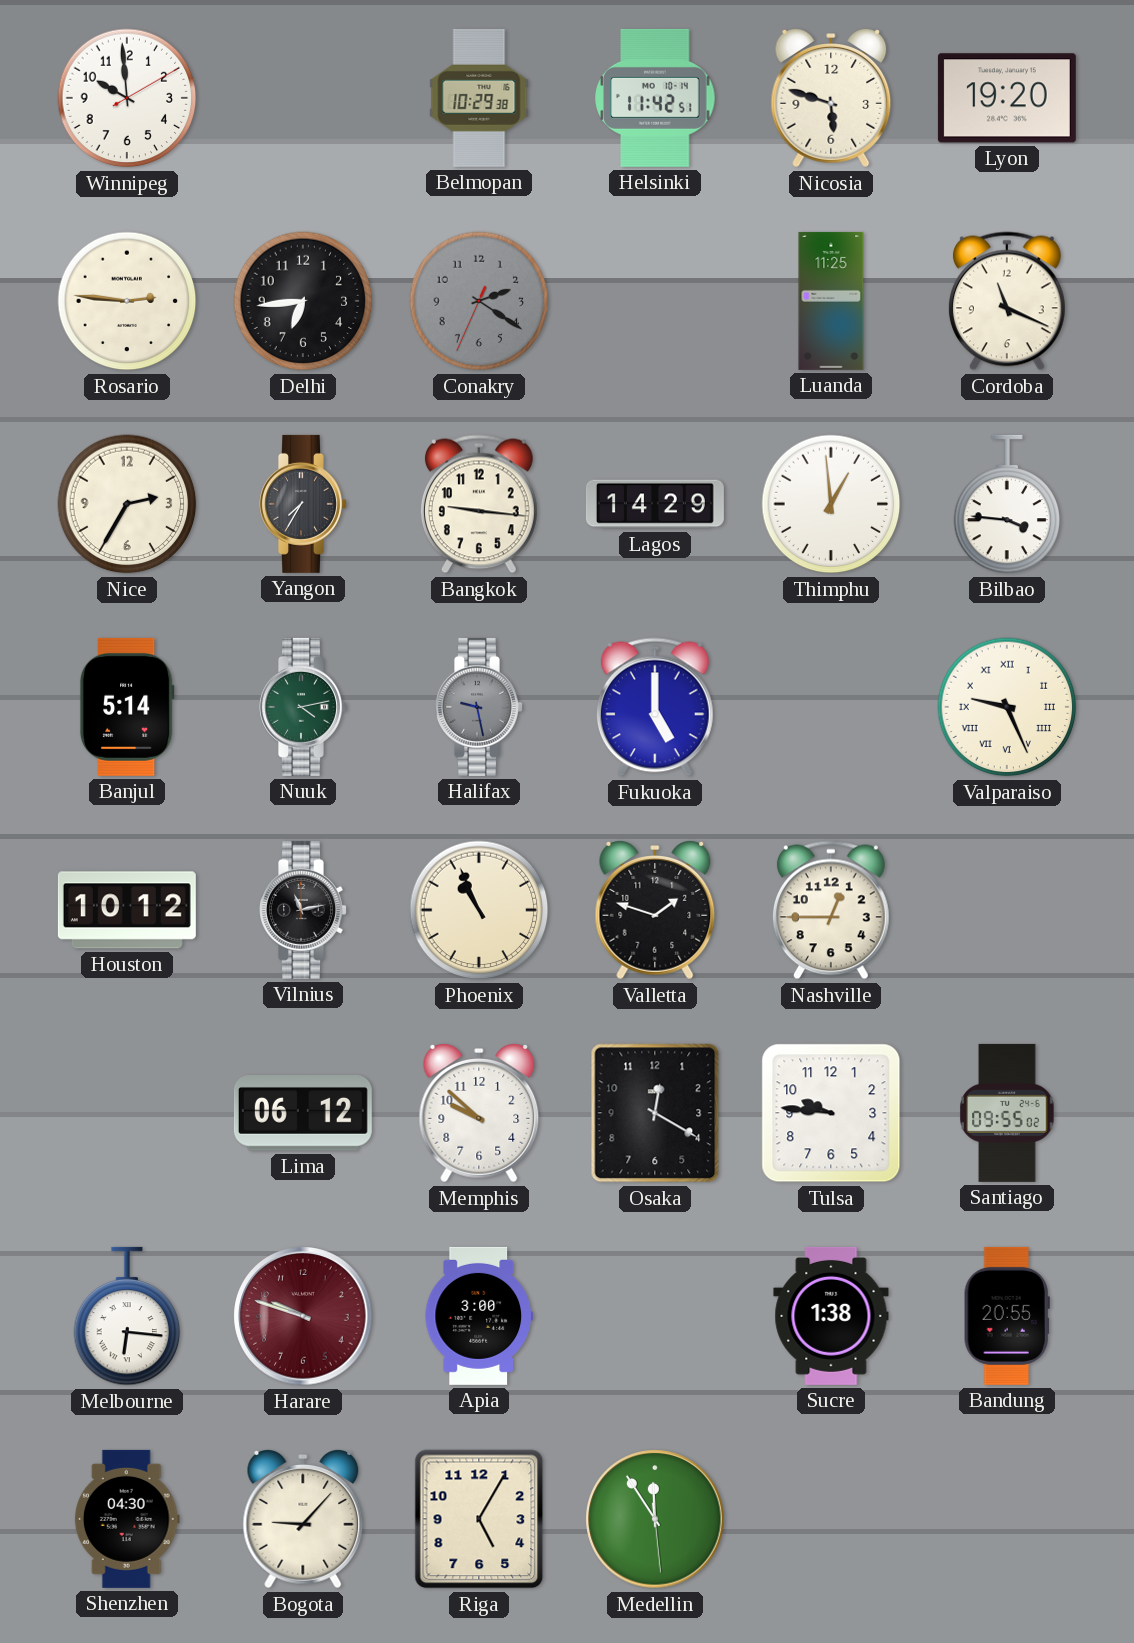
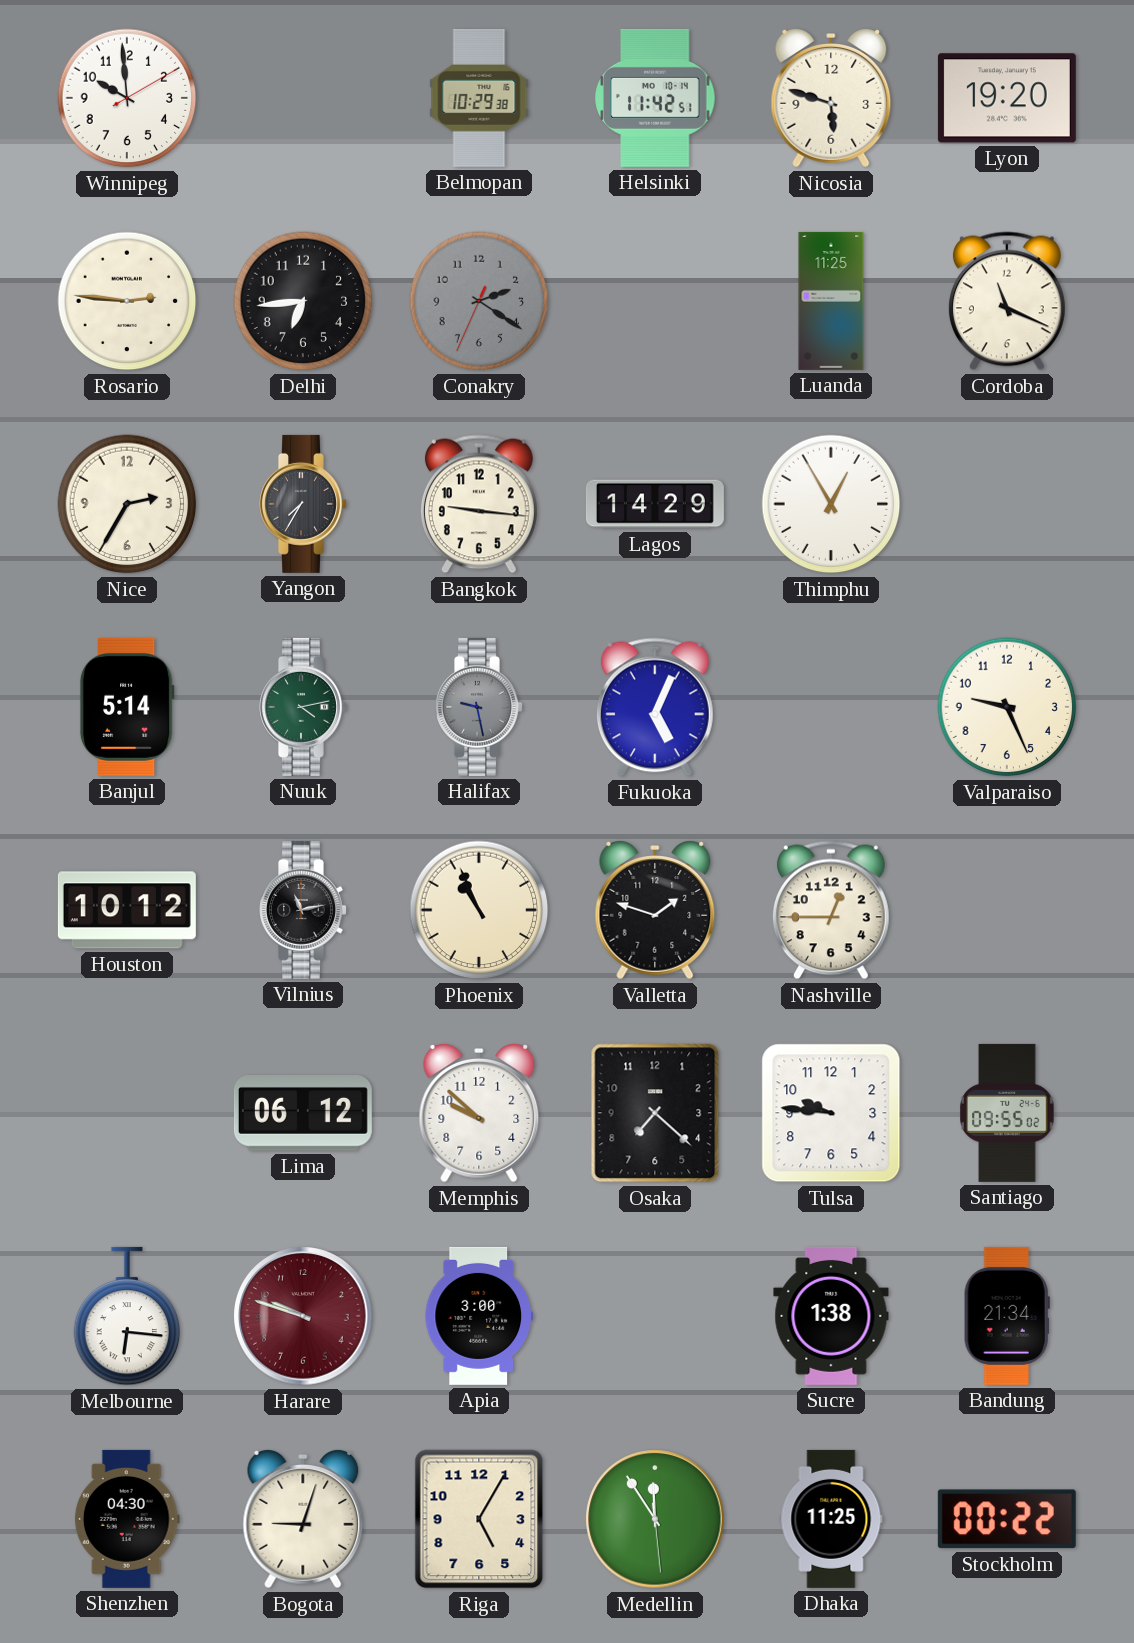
Thimphu: 12:59 -> 12:55
Bilbao: 3:46 -> none
Fukuoka: 5:00 -> 5:04
Valparaiso numerals: Roman -> Arabic
Osaka: 12:20 -> 7:22
Bandung: 20:55 -> 21:34
Bogota: 9:07 -> 9:03
Dhaka: none -> 11:25
Stockholm: none -> 00:22
